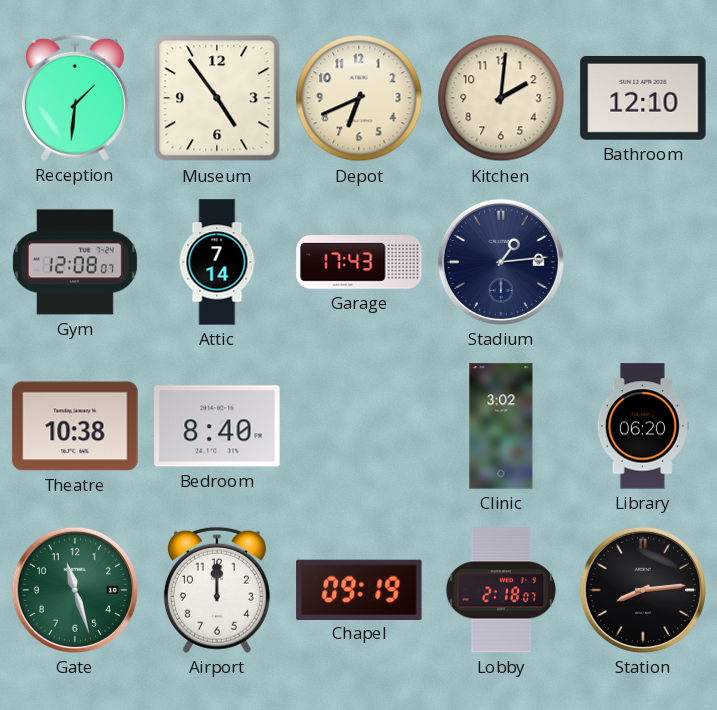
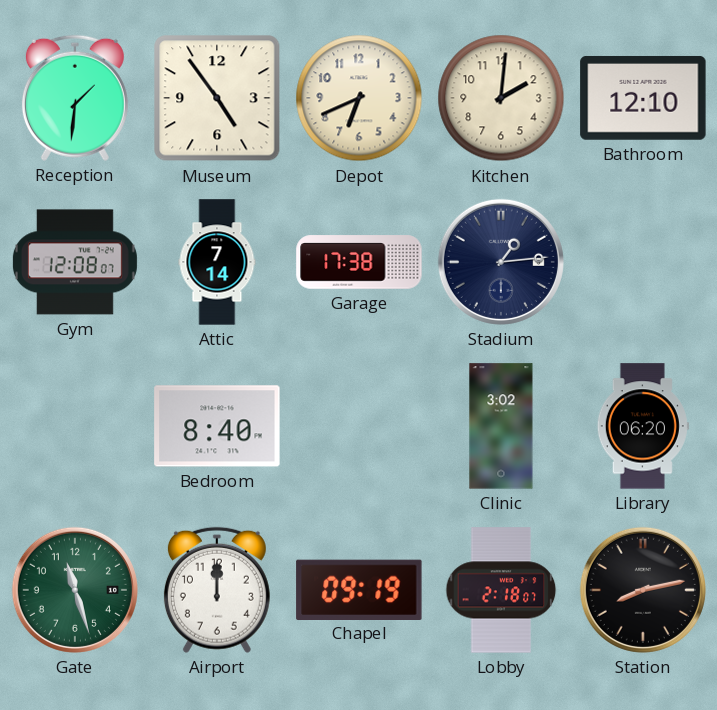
Garage: 17:43 -> 17:38
Theatre: 10:38 -> none
Station: 8:14 -> 8:13
